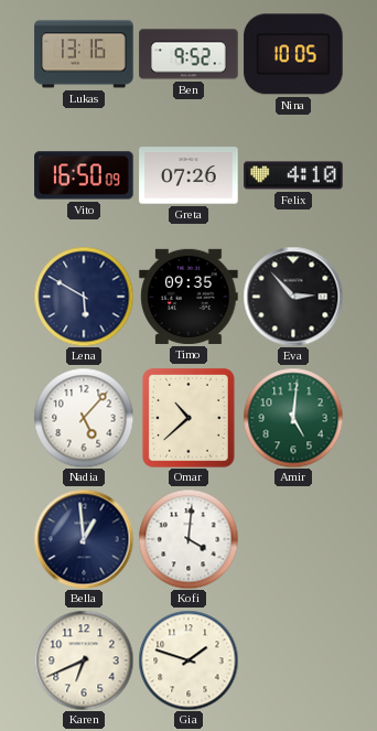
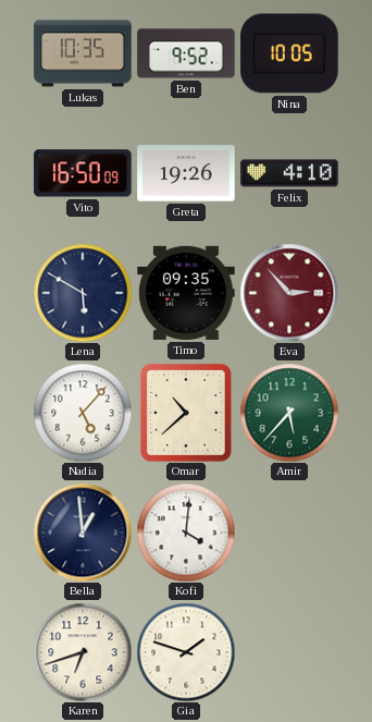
Lukas: 13:16 -> 10:35
Greta: 07:26 -> 19:26
Eva dial: black -> burgundy
Amir: 5:01 -> 5:37
Karen: 6:41 -> 6:42
